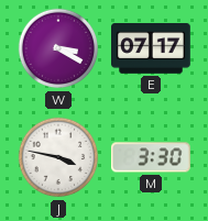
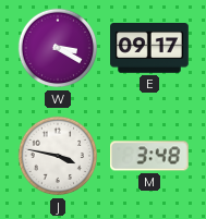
E: 07:17 -> 09:17
M: 3:30 -> 3:48
